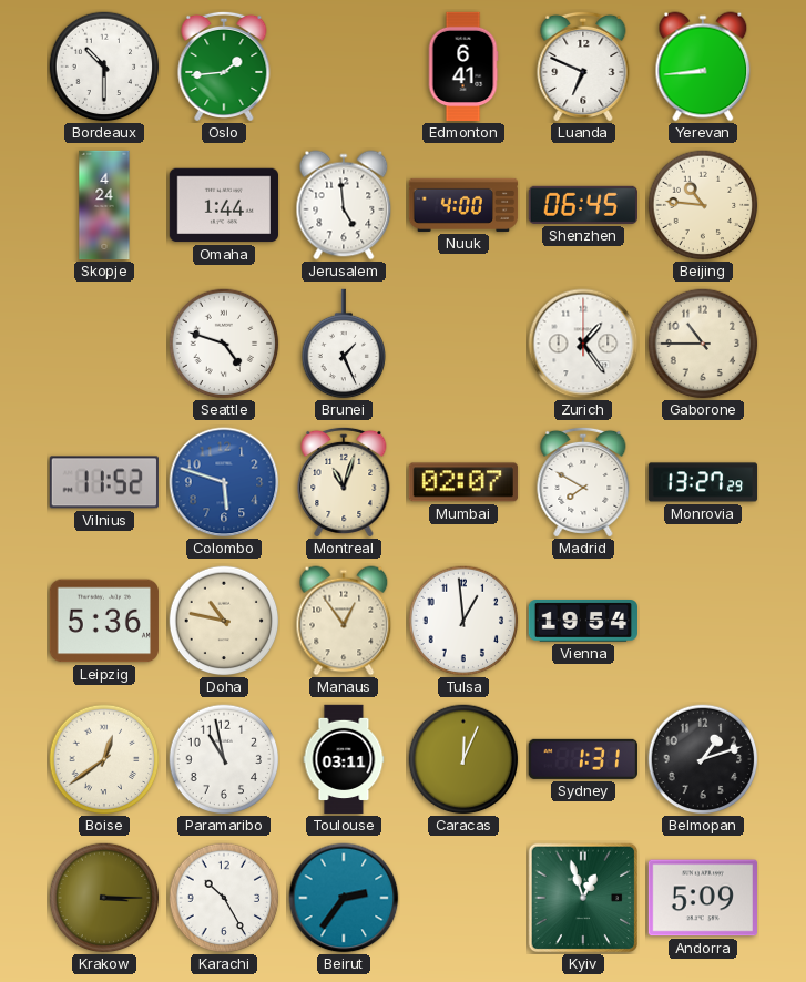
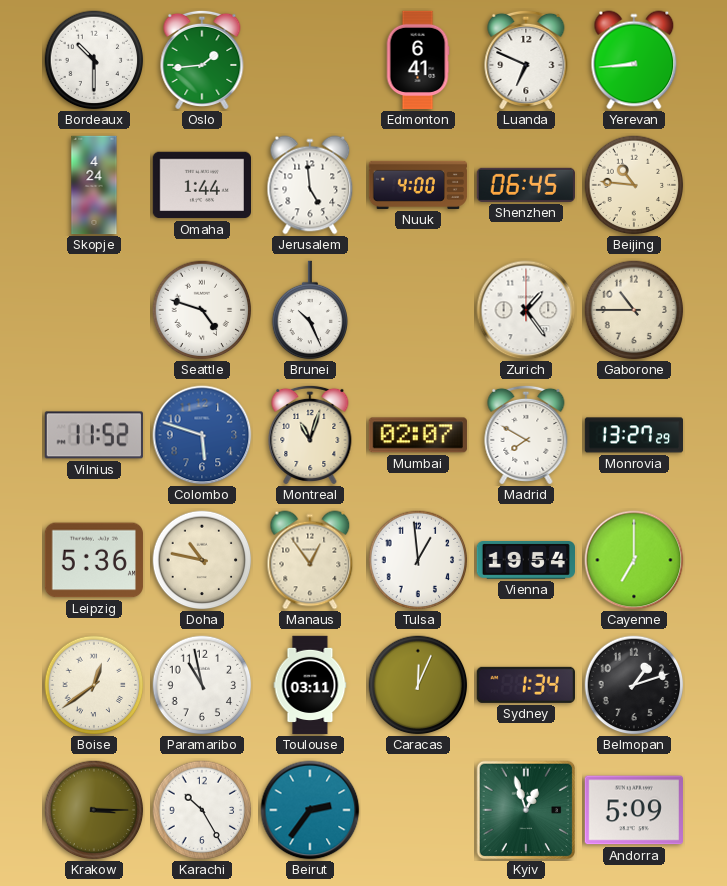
Brunei: 1:26 -> 10:26
Cayenne: none -> 7:00
Sydney: 1:31 -> 1:34
